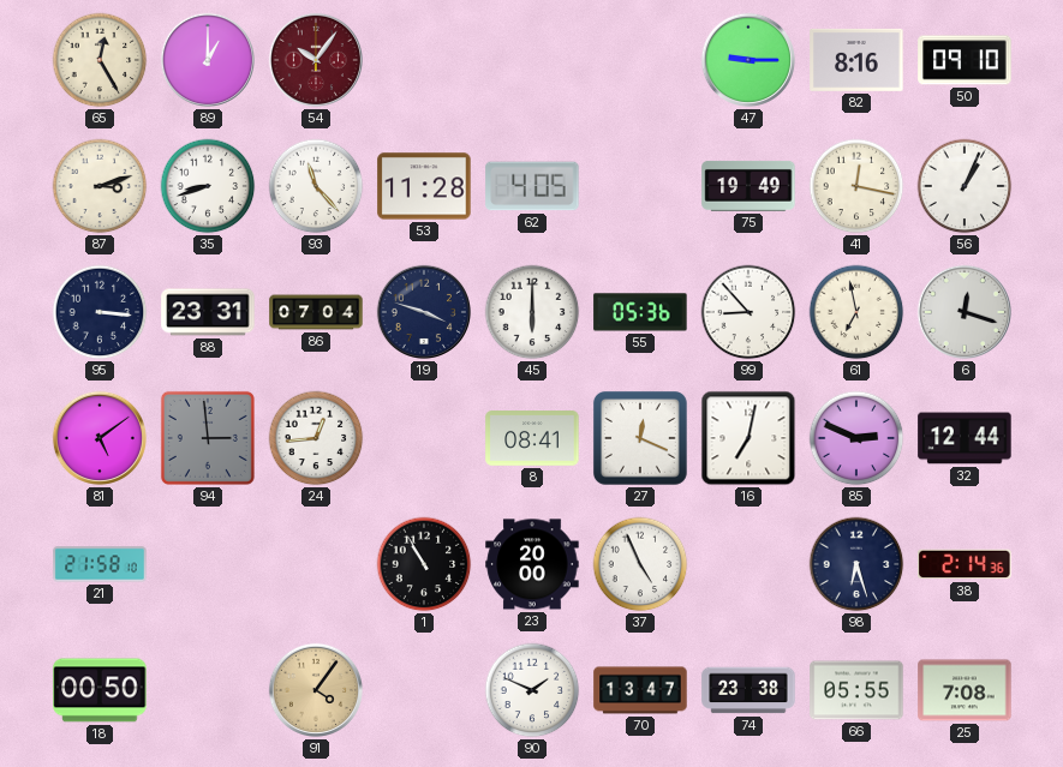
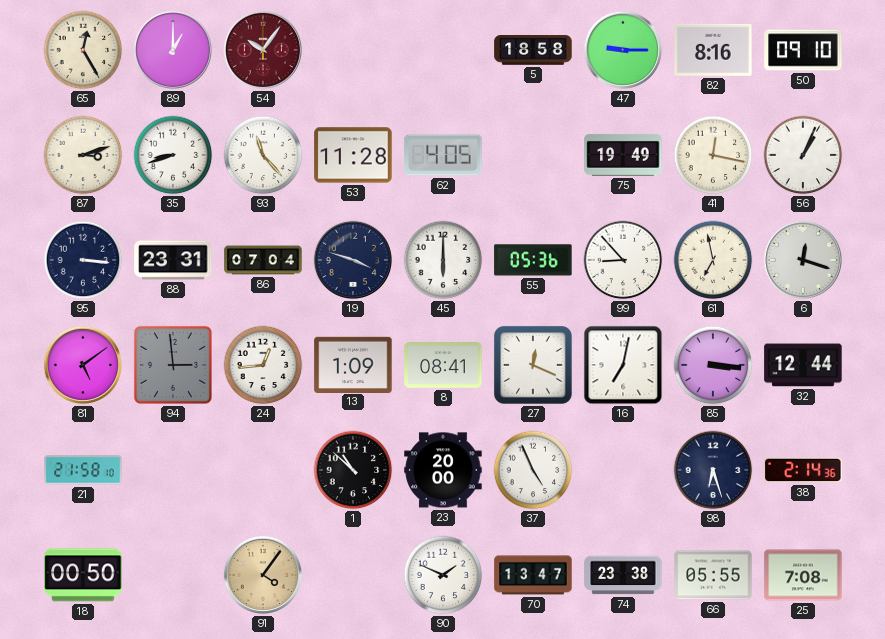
5: none -> 18:58
13: none -> 1:09
85: 2:49 -> 3:16
1: 10:55 -> 10:52
